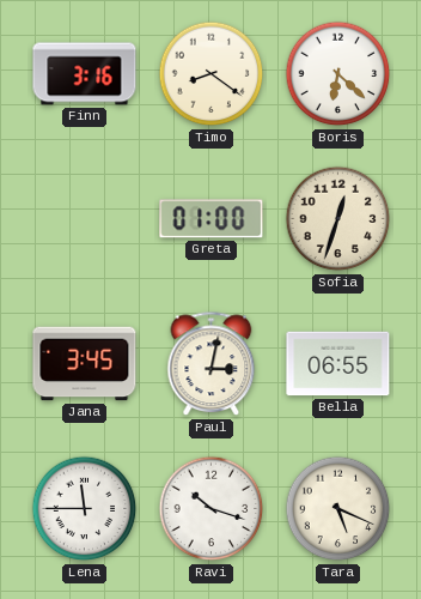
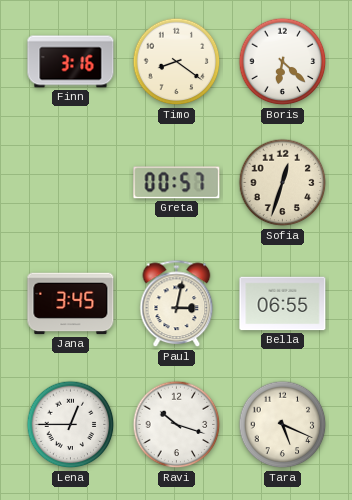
Greta: 01:00 -> 00:57
Lena: 11:45 -> 12:45
